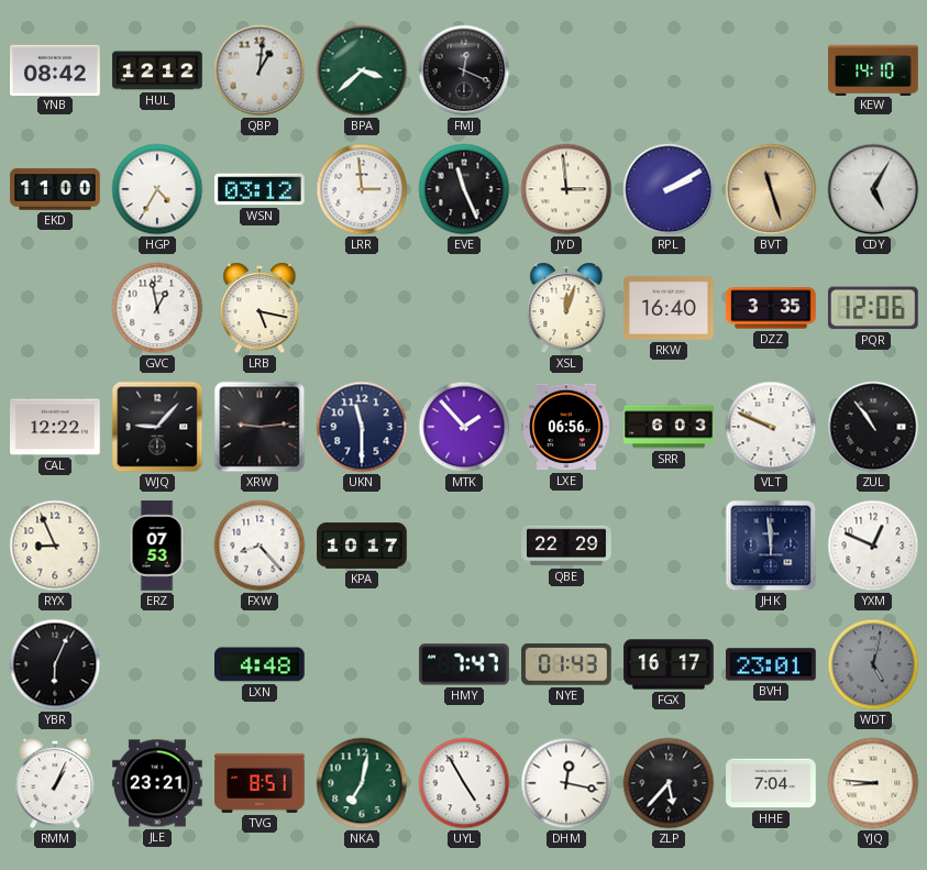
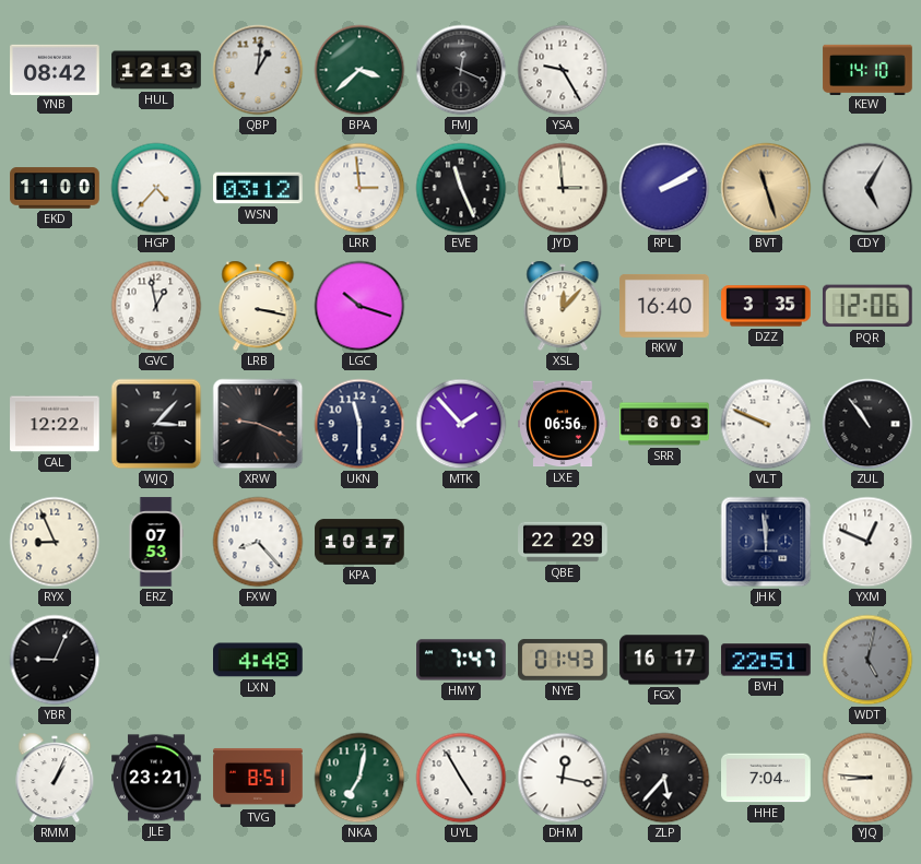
HUL: 12:12 -> 12:13
YSA: none -> 9:25
HGP: 4:35 -> 4:37
LRB: 5:17 -> 3:17
LGC: none -> 10:18
XSL: 12:03 -> 12:07
WJQ: 9:07 -> 3:07
XRW: 9:14 -> 9:19
YBR: 6:04 -> 9:04
BVH: 23:01 -> 22:51
